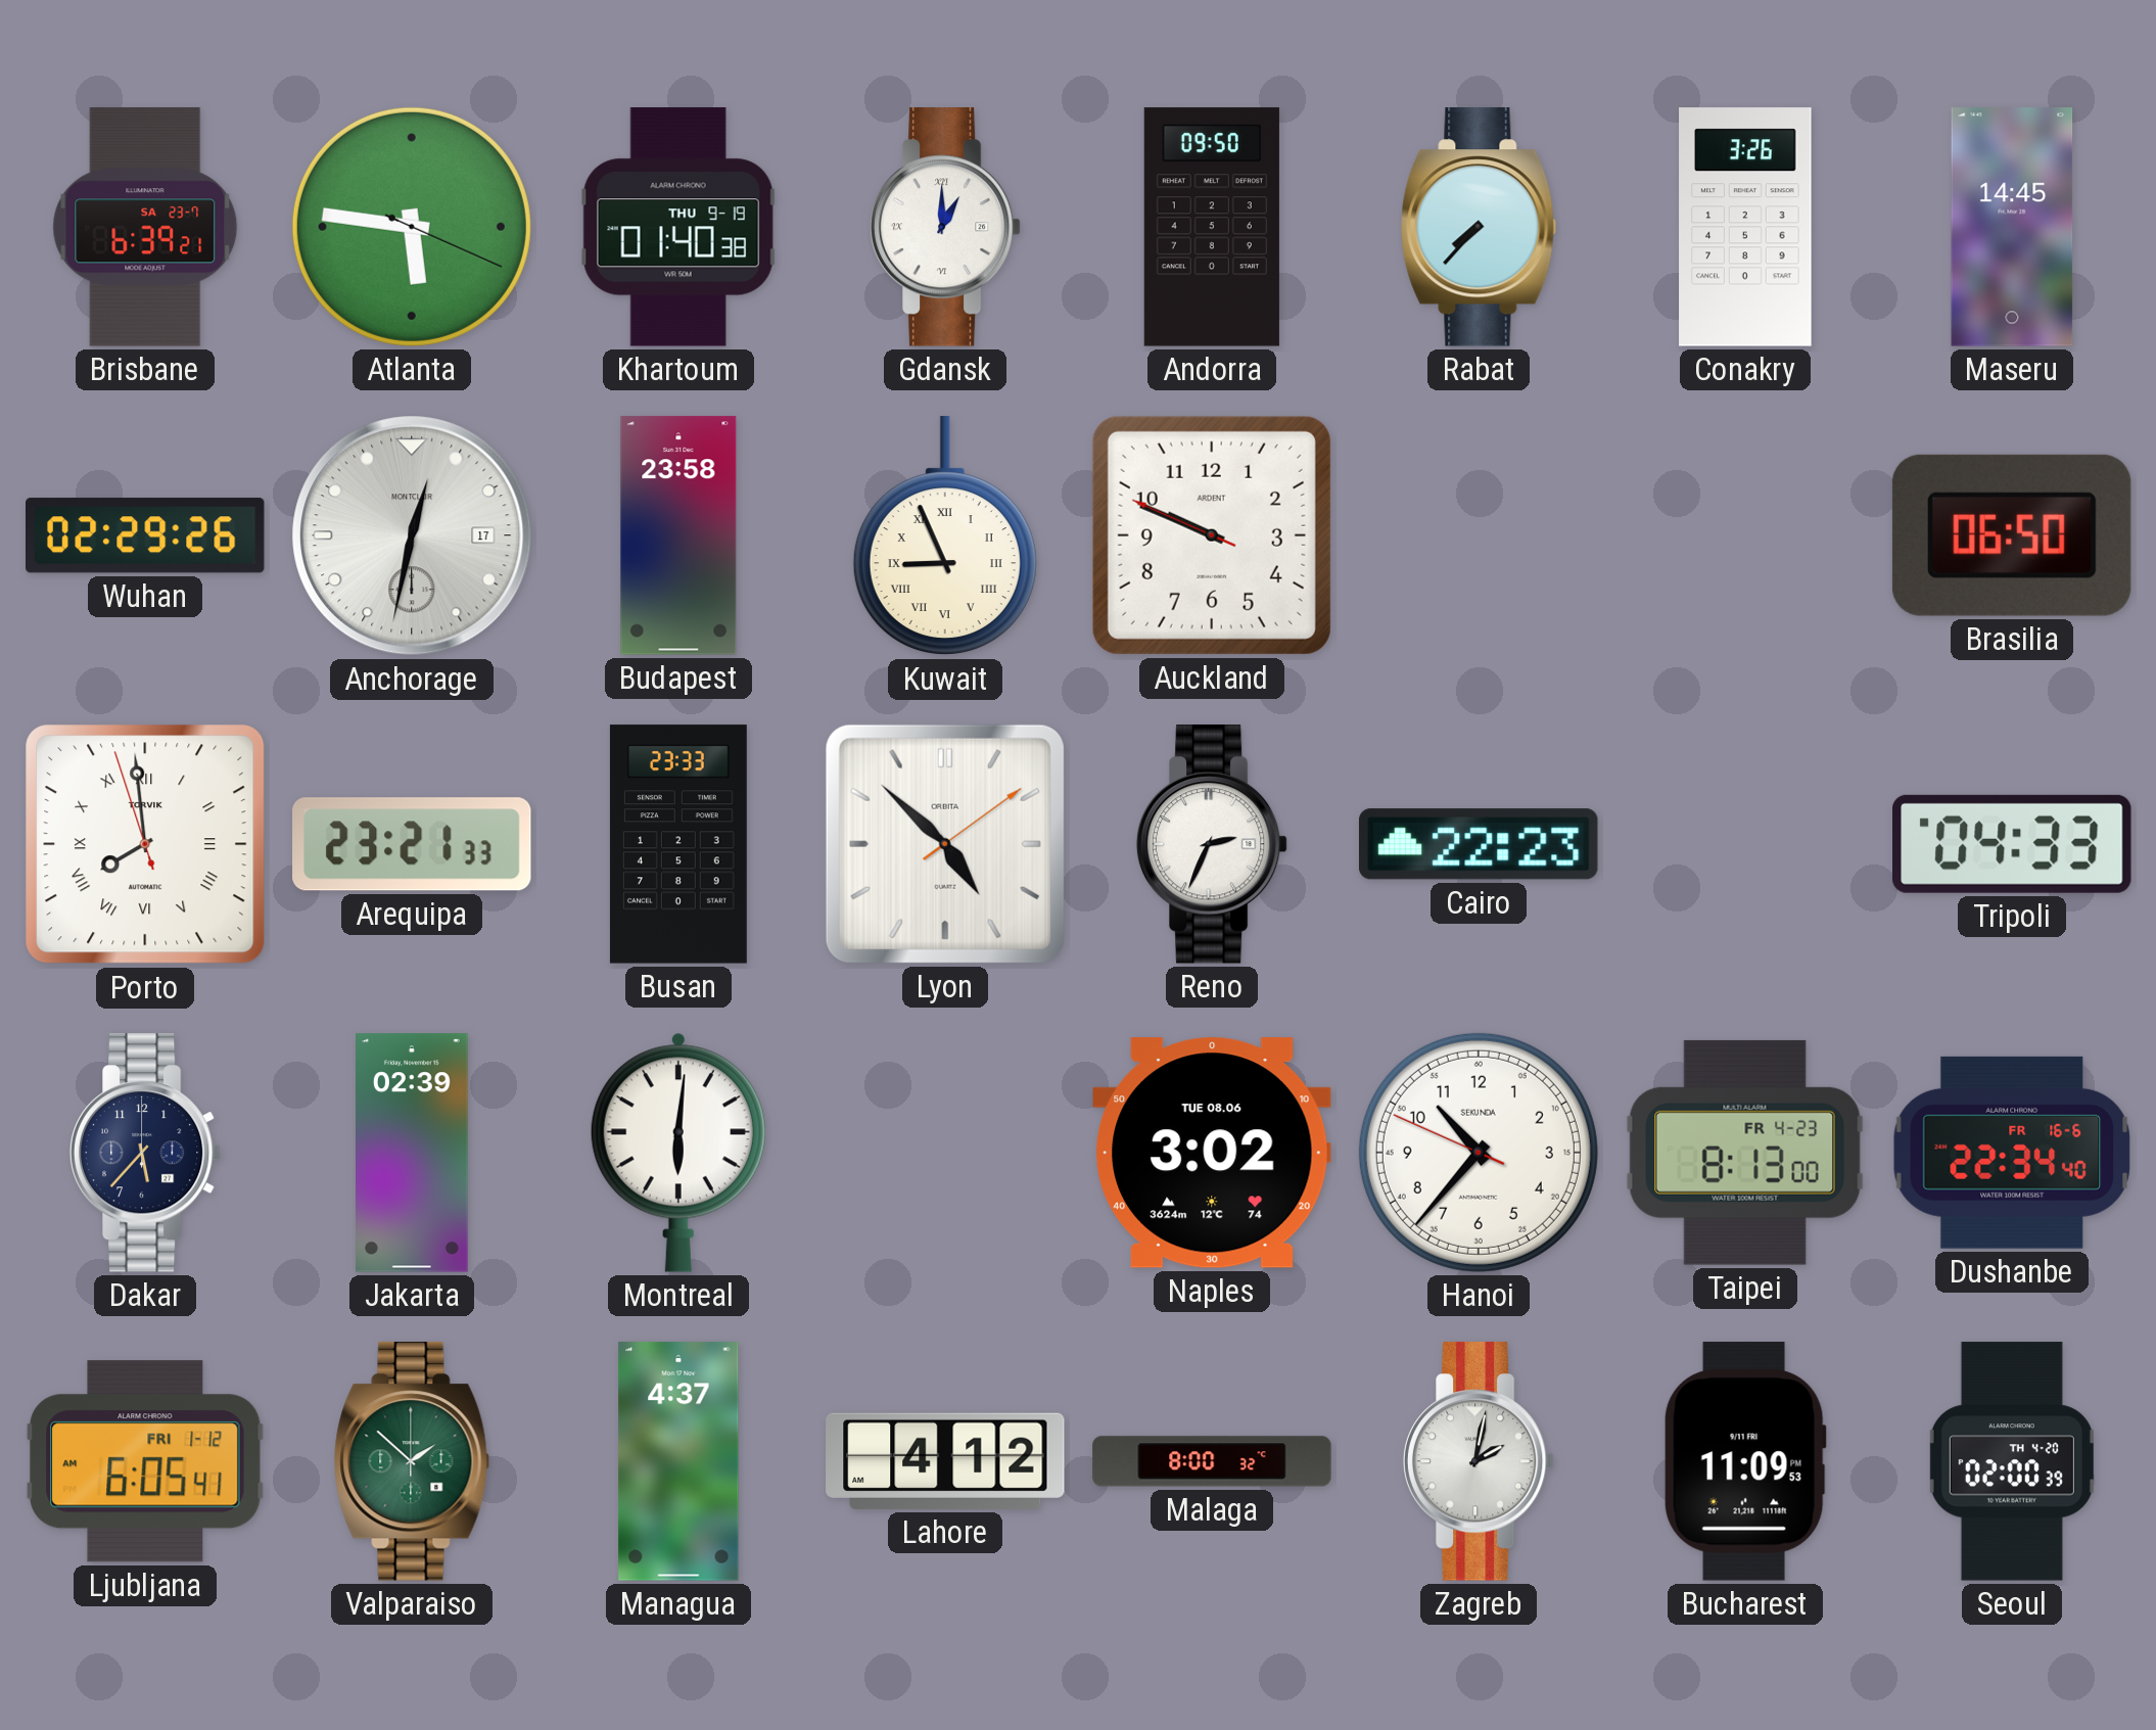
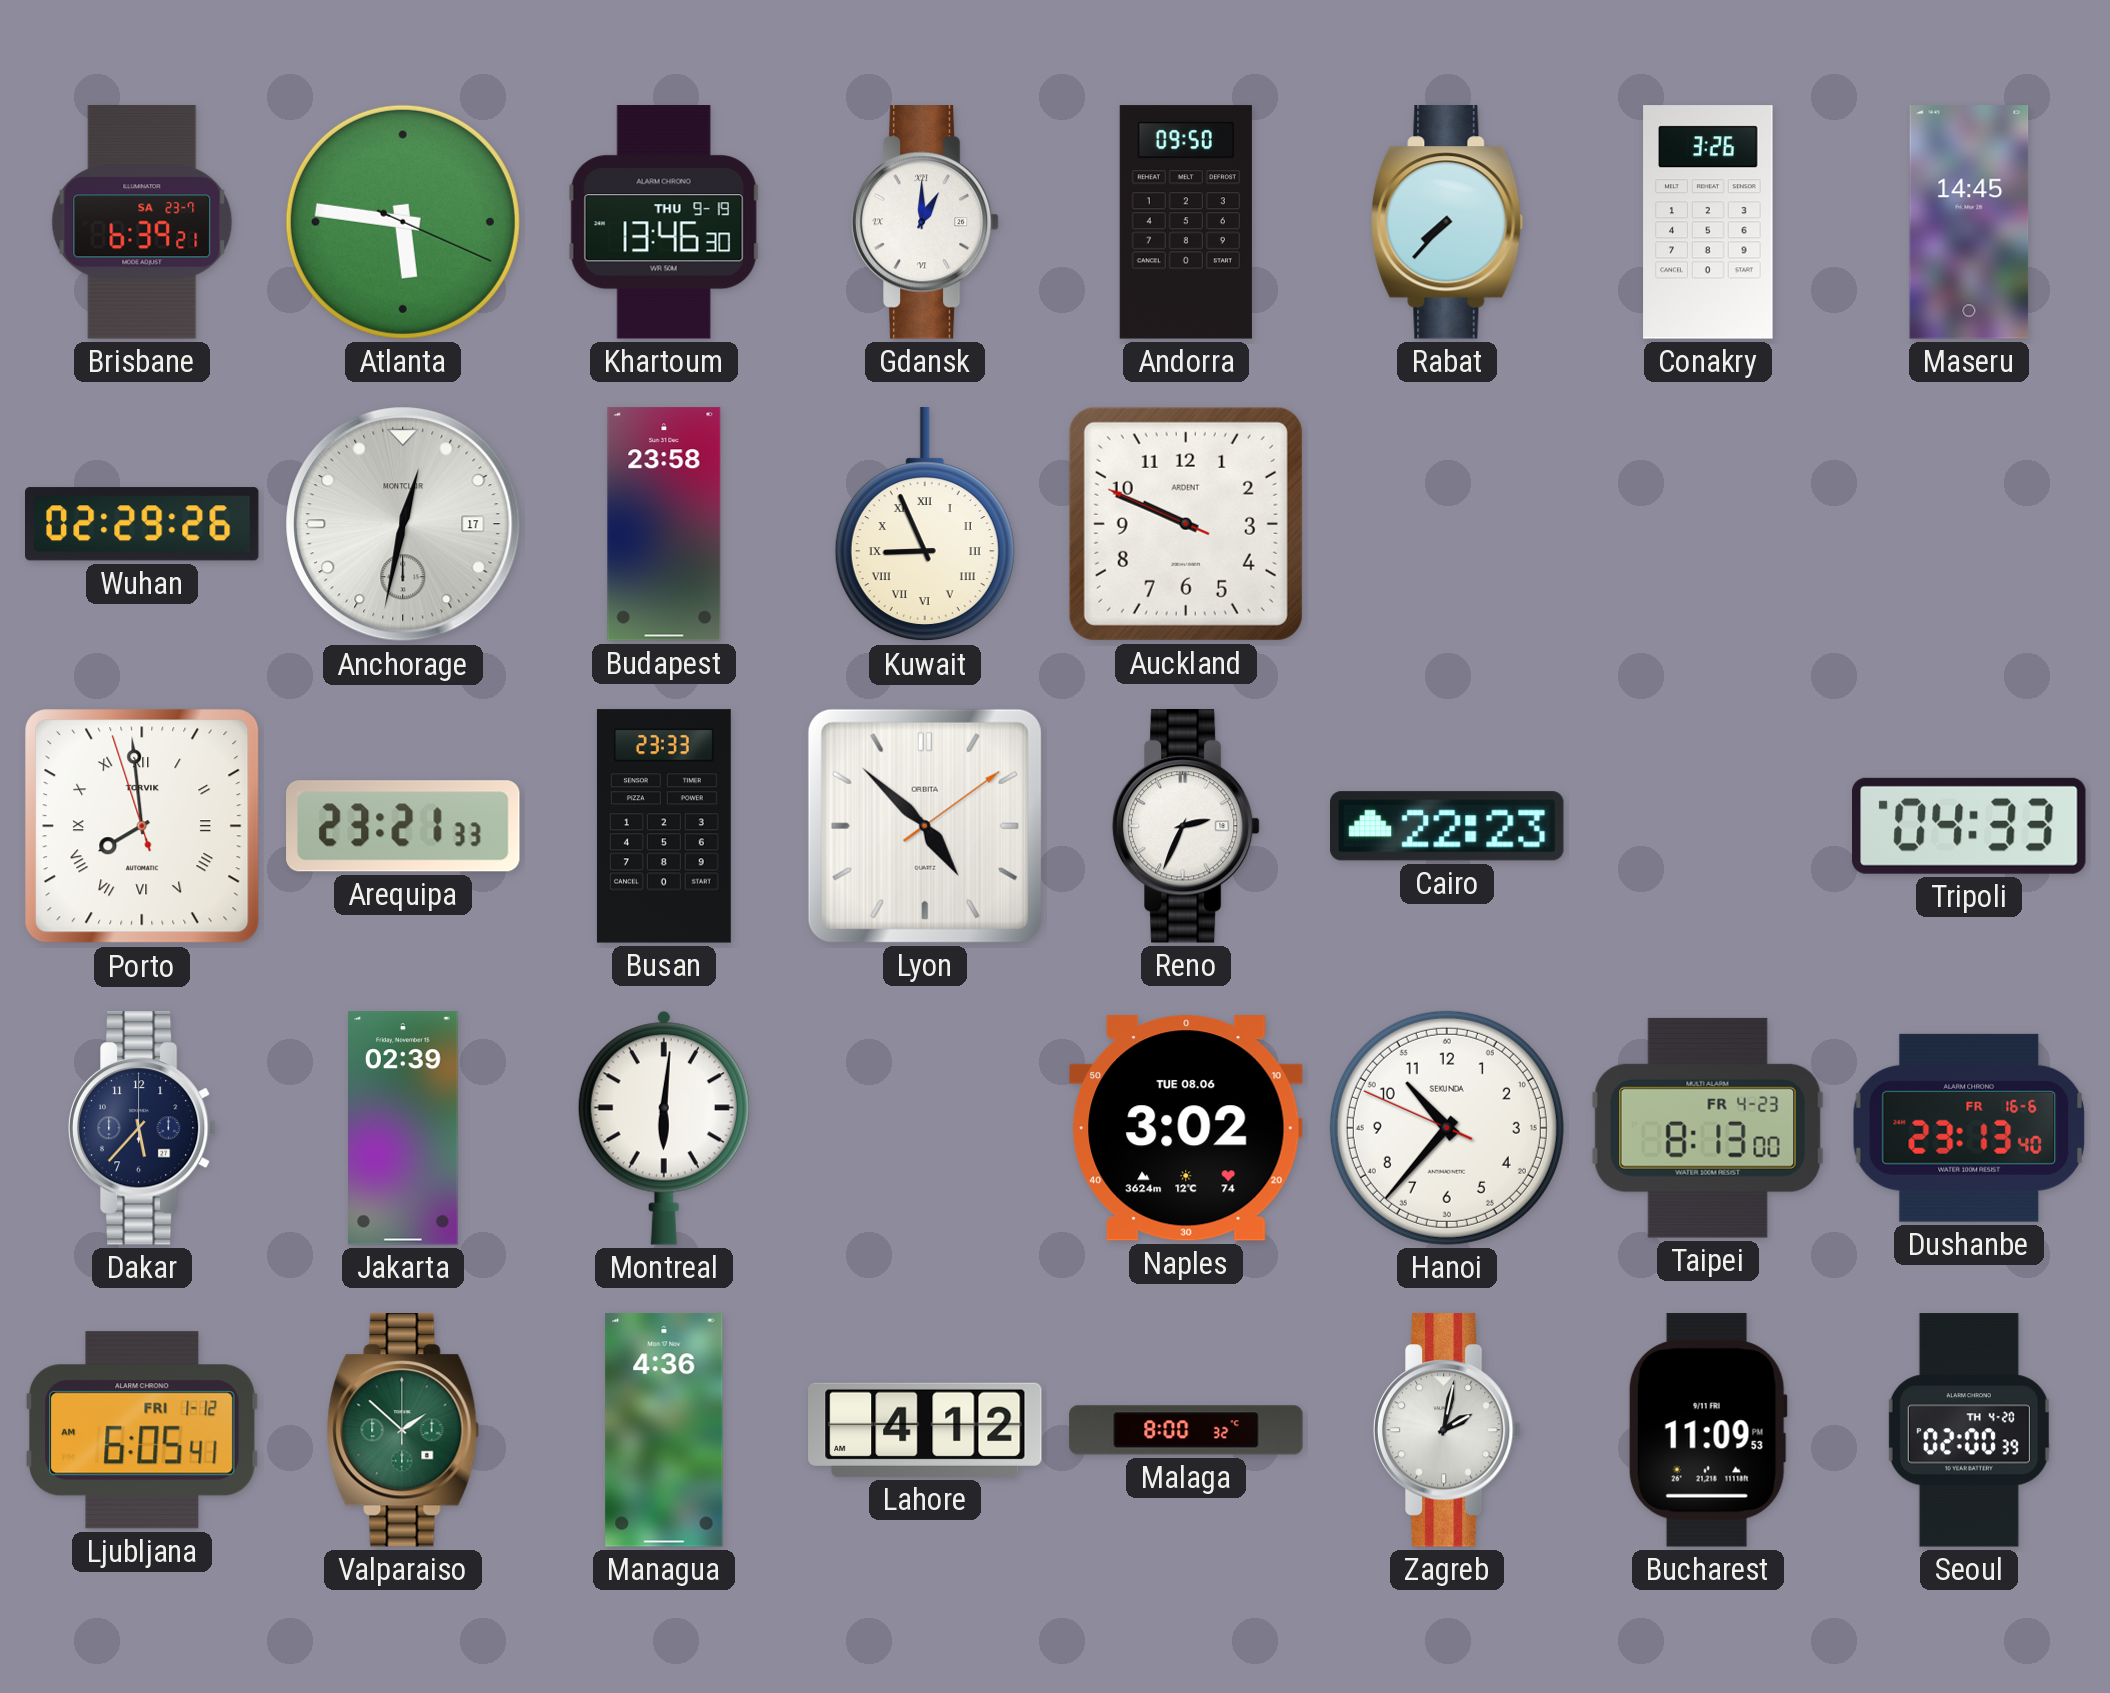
Khartoum: 01:40 -> 13:46
Brasilia: 06:50 -> none
Dushanbe: 22:34 -> 23:13
Managua: 4:37 -> 4:36
